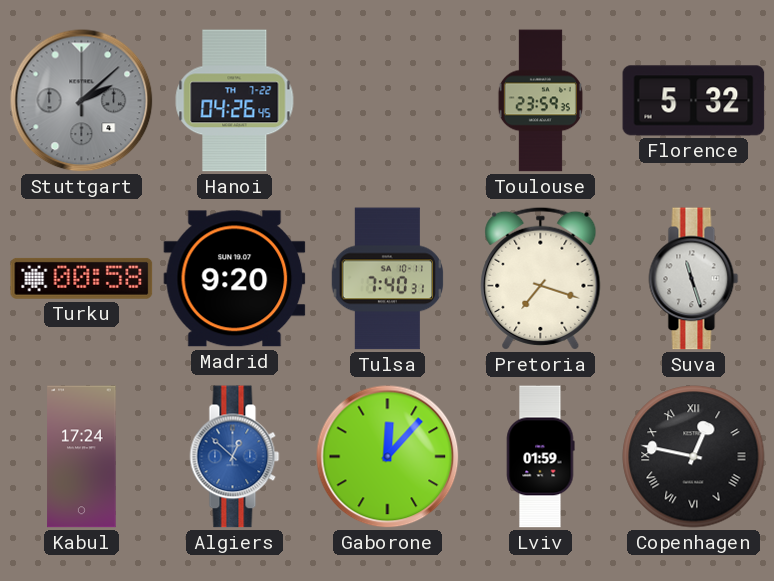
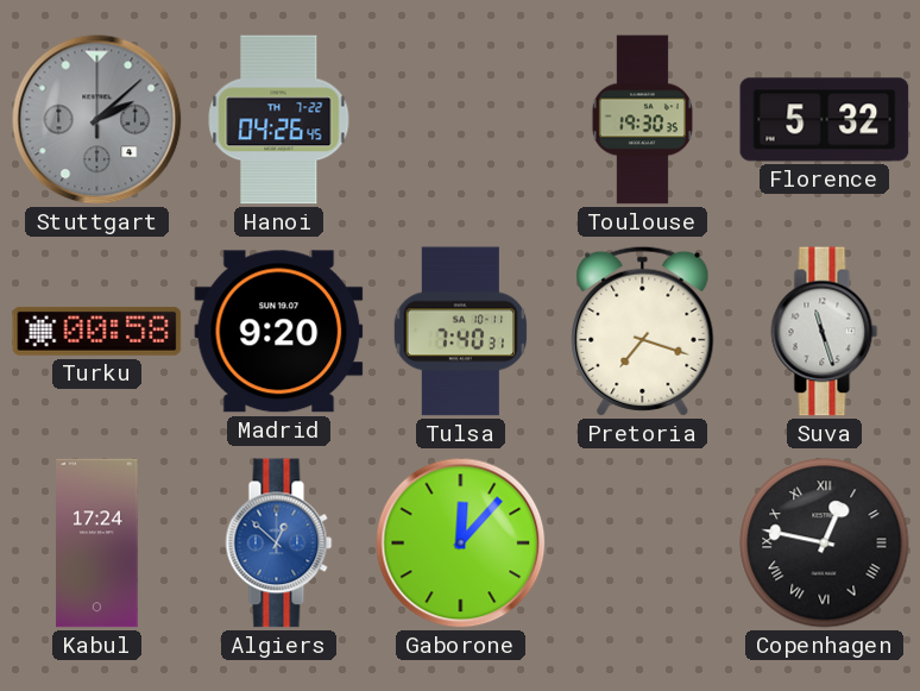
Toulouse: 23:59 -> 19:30
Lviv: 01:59 -> none
